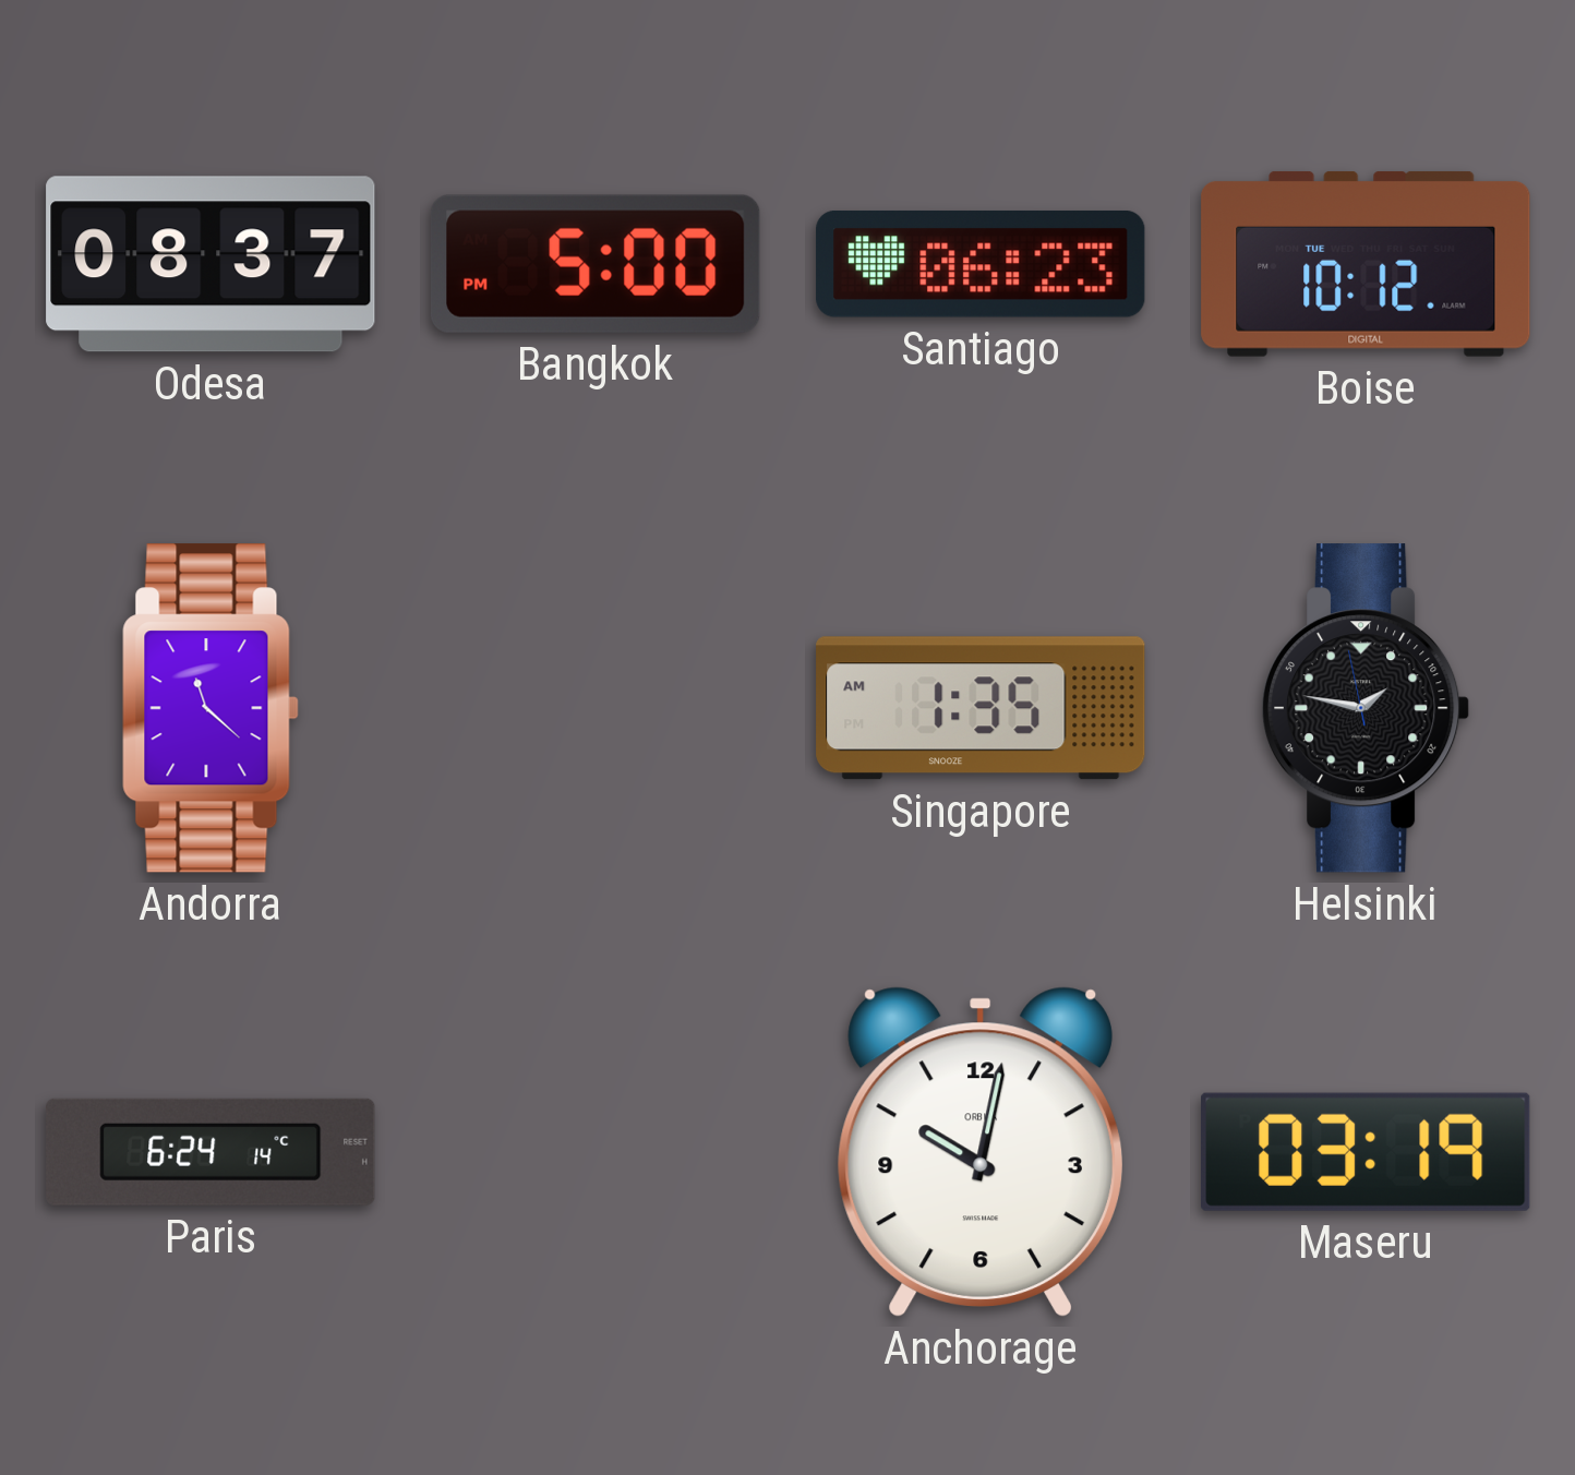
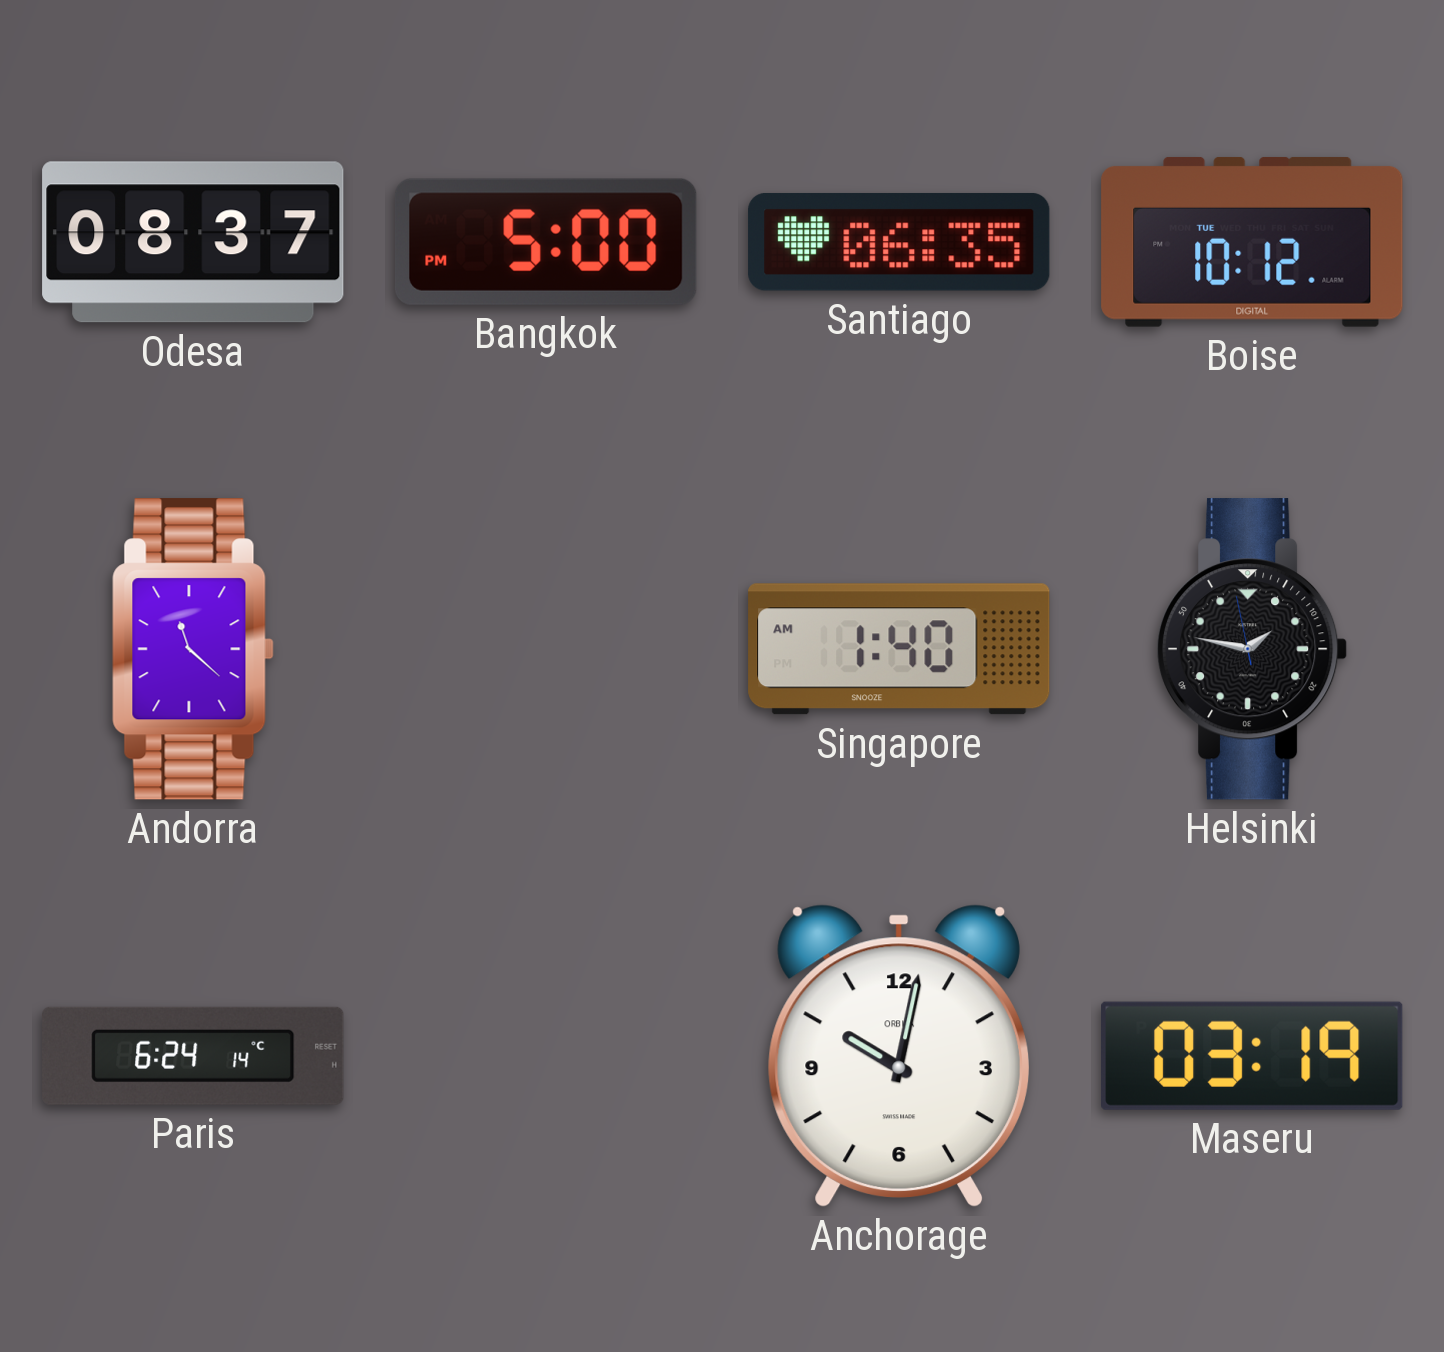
Santiago: 06:23 -> 06:35
Singapore: 1:35 -> 1:40
